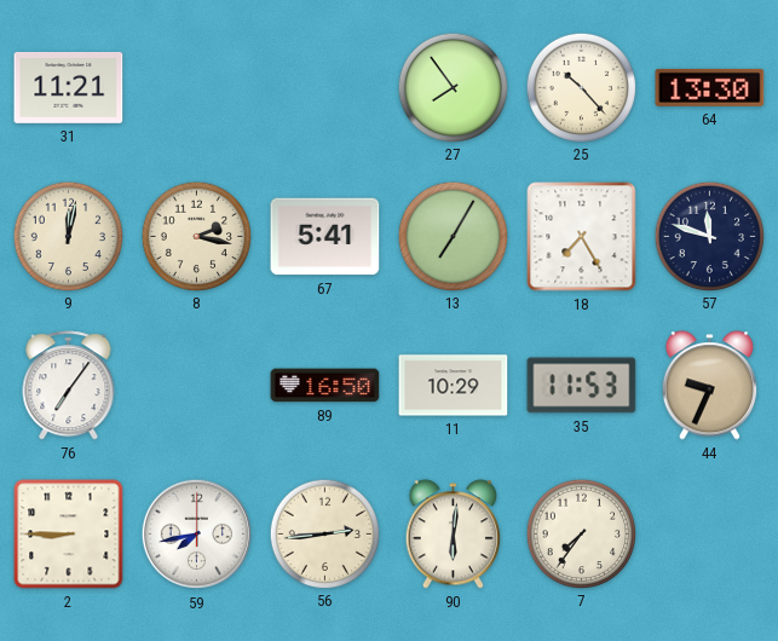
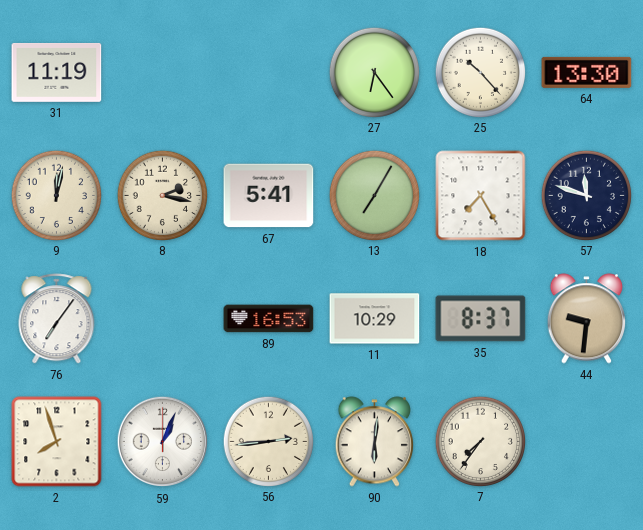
31: 11:21 -> 11:19
27: 7:54 -> 6:24
89: 16:50 -> 16:53
35: 11:53 -> 8:37
44: 9:34 -> 9:31
2: 8:45 -> 7:57
59: 7:43 -> 1:04
